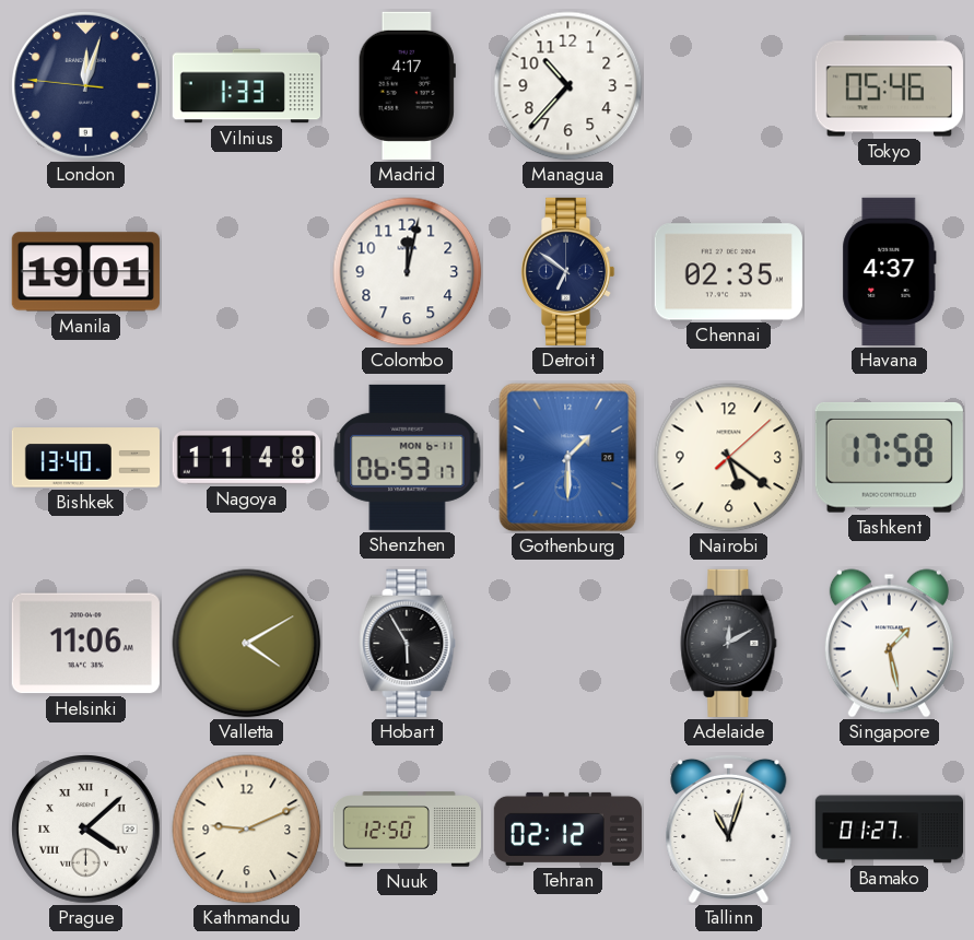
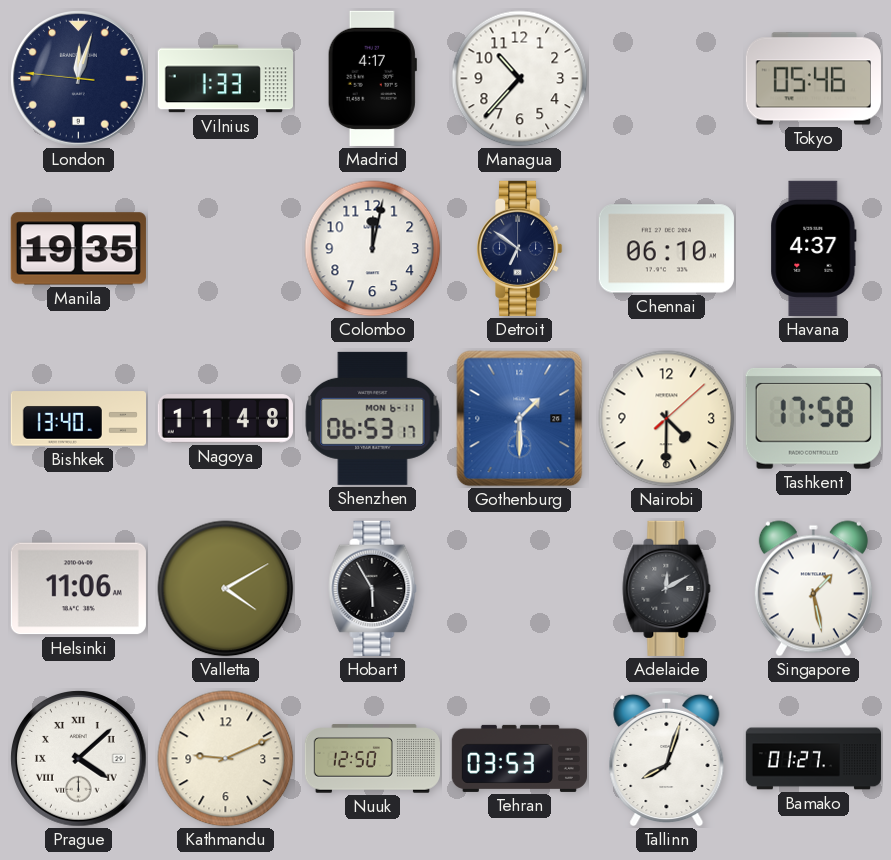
Manila: 19:01 -> 19:35
Chennai: 02:35 -> 06:10
Nairobi: 5:21 -> 4:30
Tehran: 02:12 -> 03:53
Tallinn: 11:03 -> 8:03
